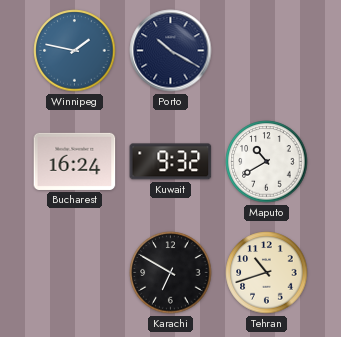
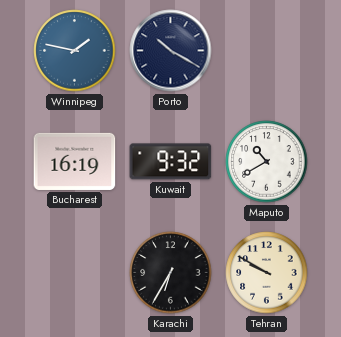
Bucharest: 16:24 -> 16:19
Karachi: 6:50 -> 6:35
Tehran: 10:42 -> 9:50
